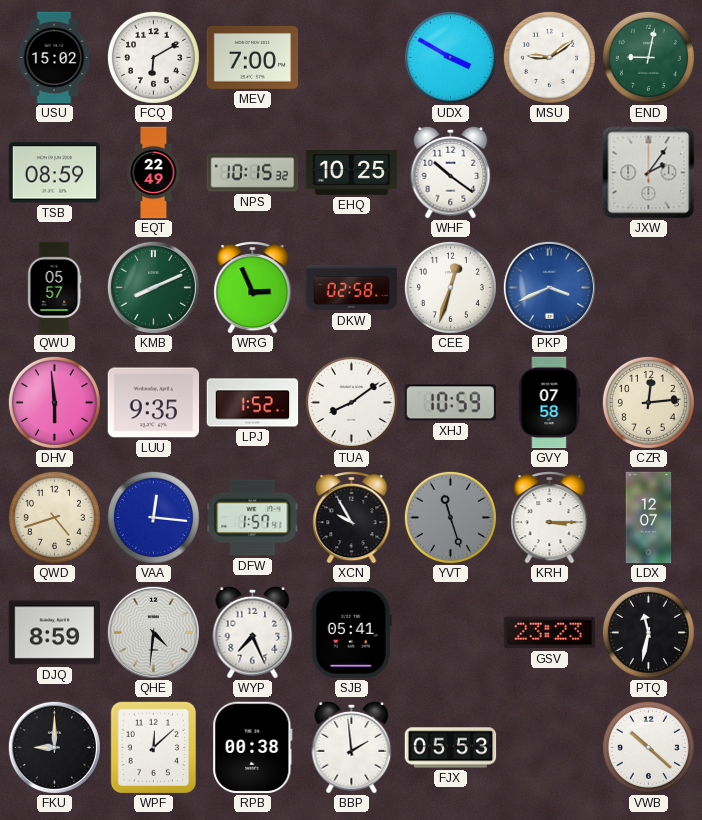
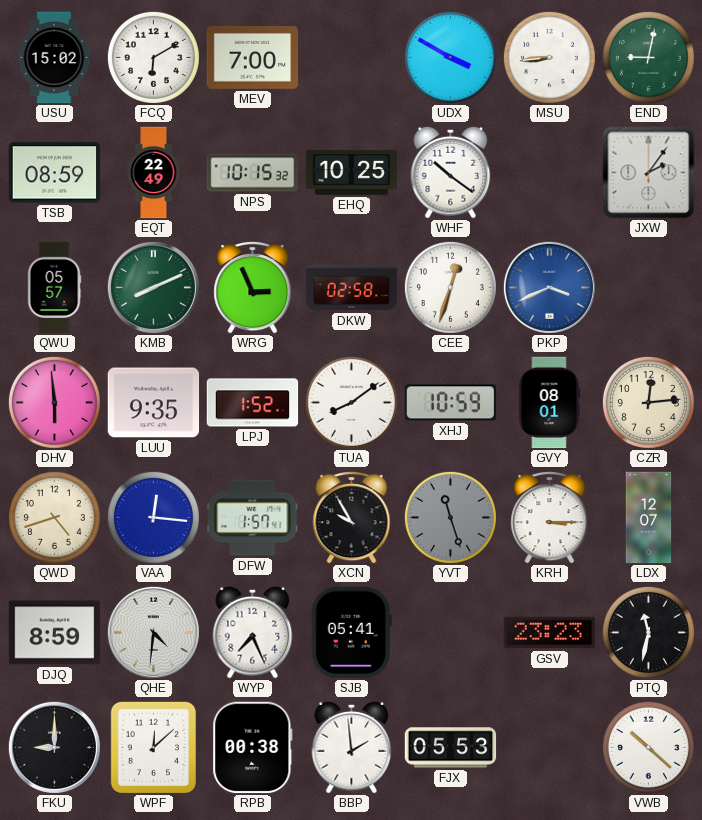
MSU: 9:09 -> 8:44
GVY: 07:58 -> 08:01
